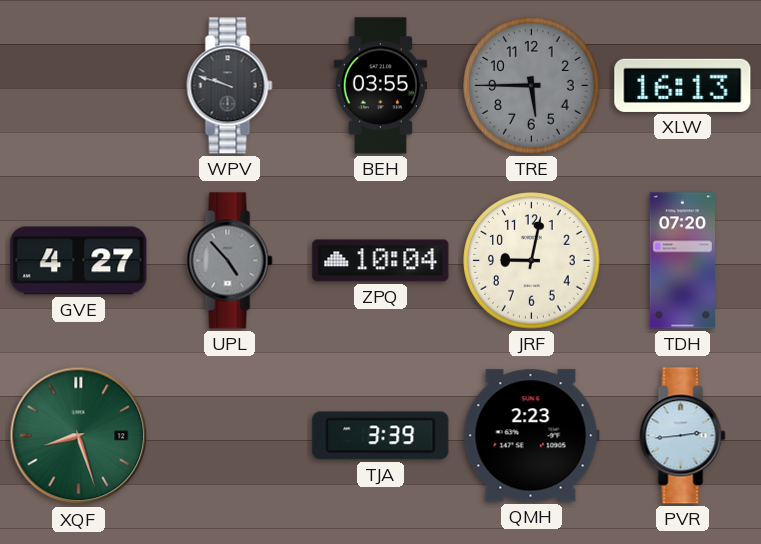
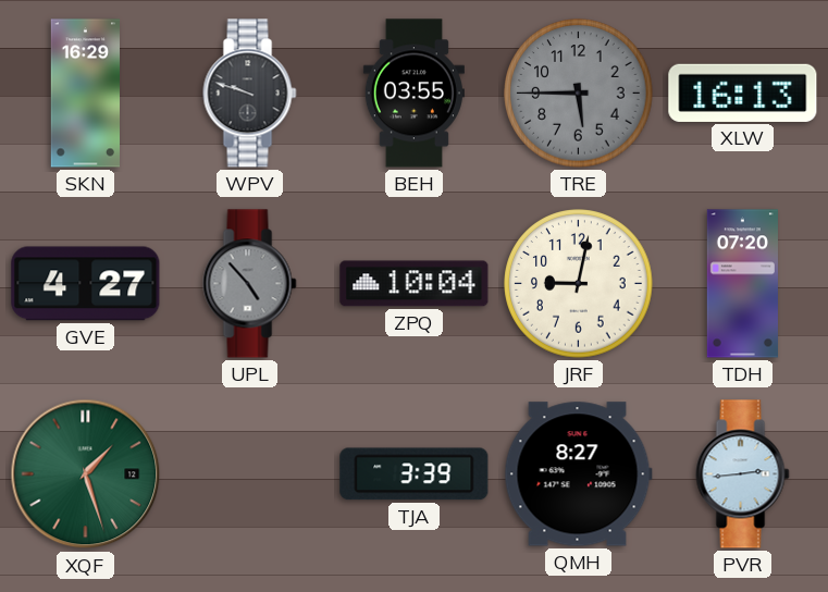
SKN: none -> 16:29
XQF: 8:27 -> 1:27
QMH: 2:23 -> 8:27
